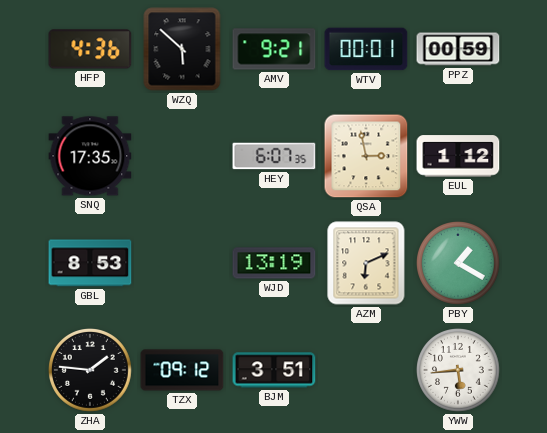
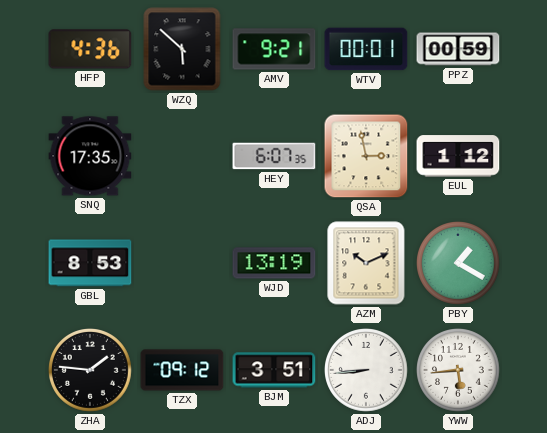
AZM: 6:11 -> 10:11
ADJ: none -> 8:44
